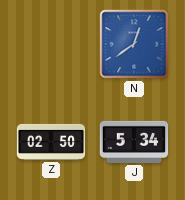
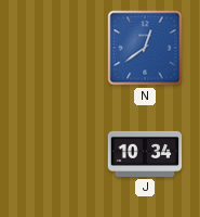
Z: 02:50 -> none
J: 5:34 -> 10:34
